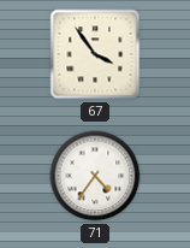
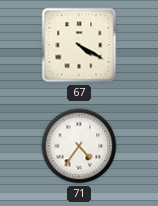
67: 3:54 -> 4:20
